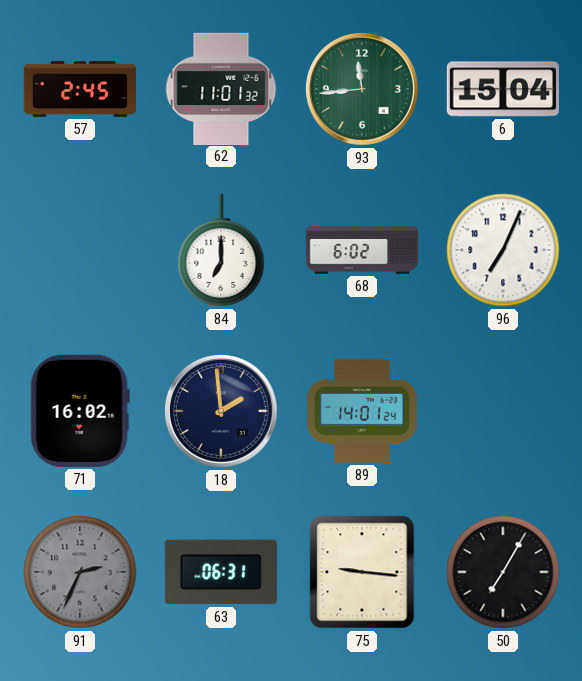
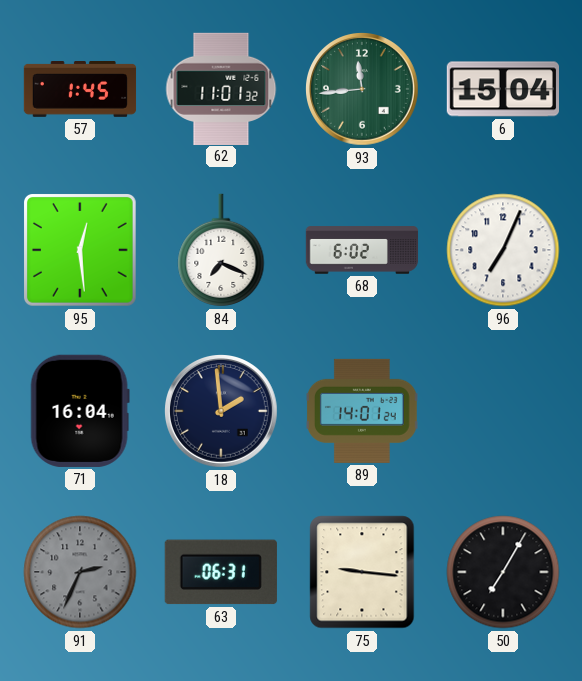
57: 2:45 -> 1:45
95: none -> 12:29
84: 7:00 -> 7:19
71: 16:02 -> 16:04
